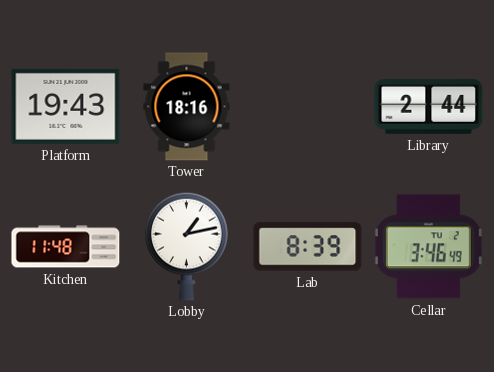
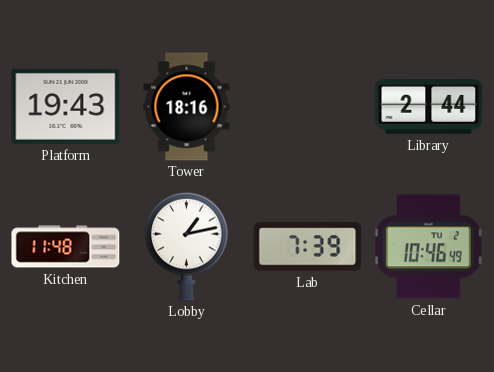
Lab: 8:39 -> 7:39
Cellar: 3:46 -> 10:46
